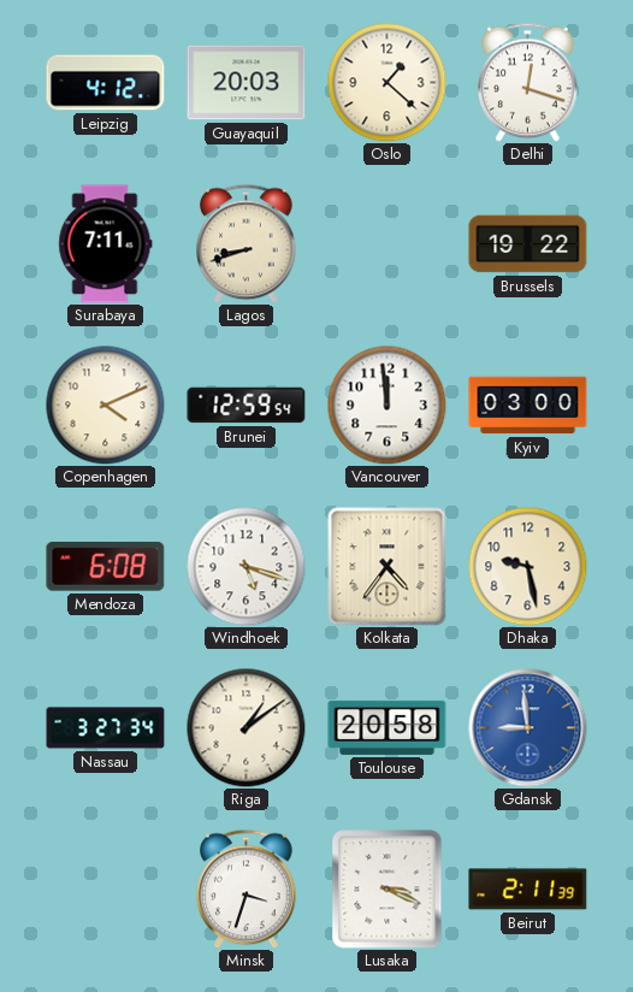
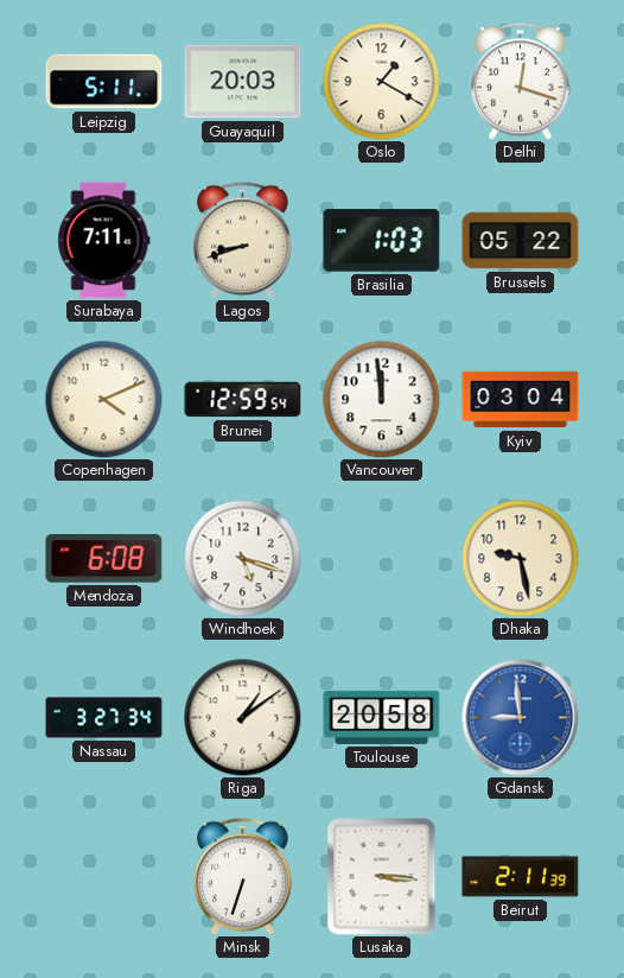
Leipzig: 4:12 -> 5:11
Oslo: 1:22 -> 1:20
Brasilia: none -> 1:03
Brussels: 19:22 -> 05:22
Kyiv: 03:00 -> 03:04
Kolkata: 4:36 -> none
Minsk: 3:33 -> 6:33
Lusaka: 3:19 -> 3:16
